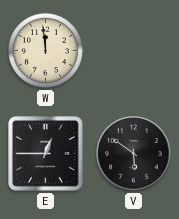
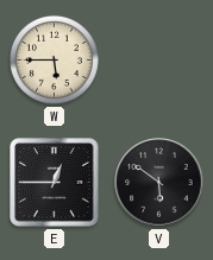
W: 11:59 -> 5:45
